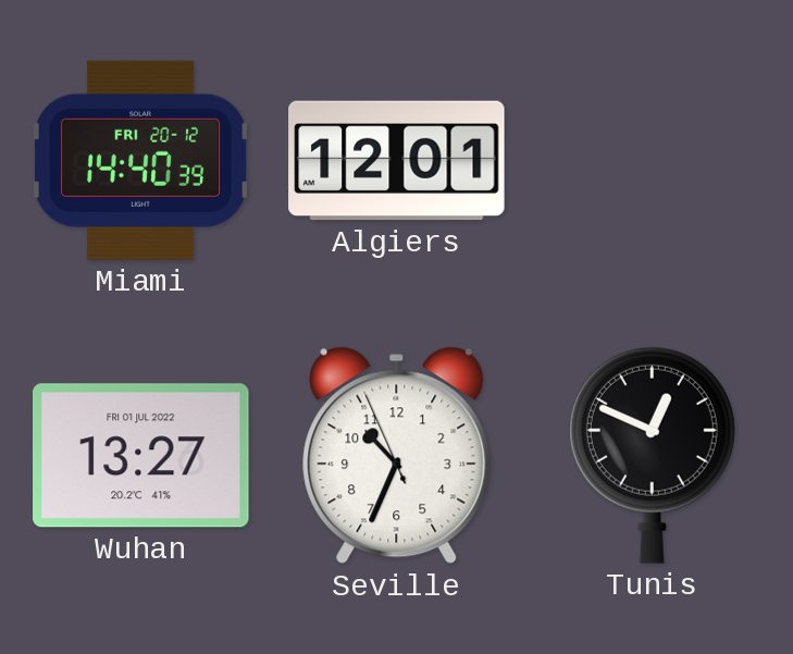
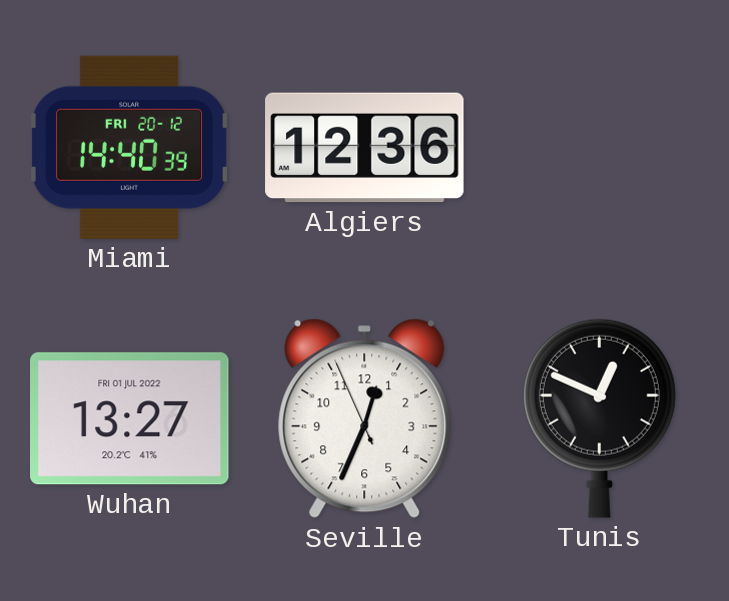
Algiers: 12:01 -> 12:36
Seville: 10:33 -> 12:33
